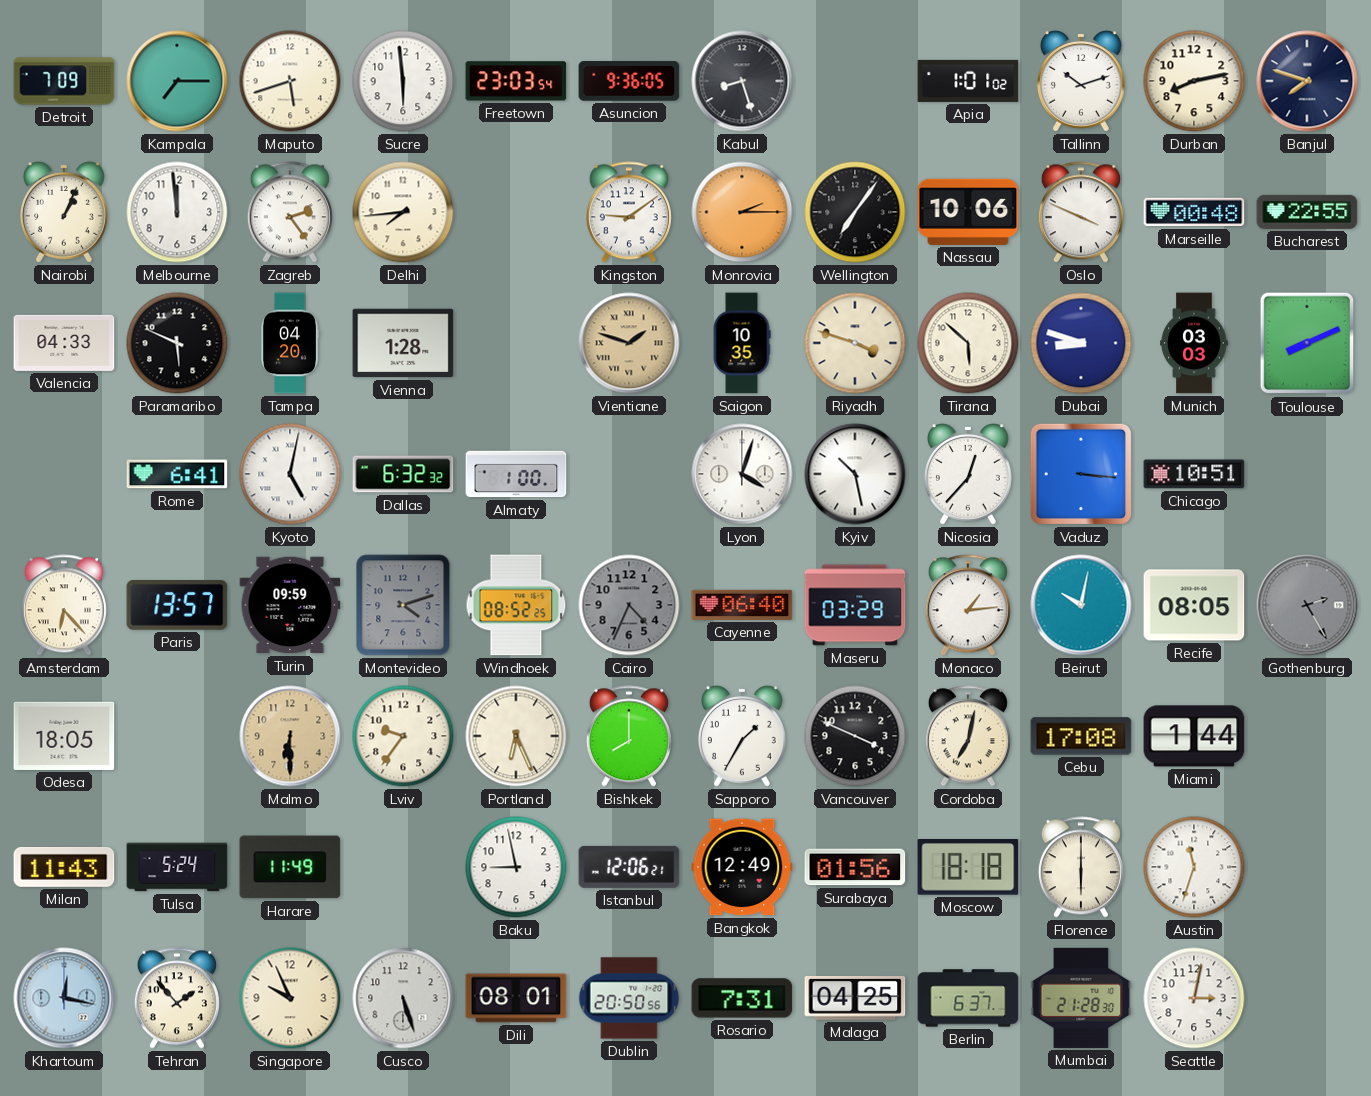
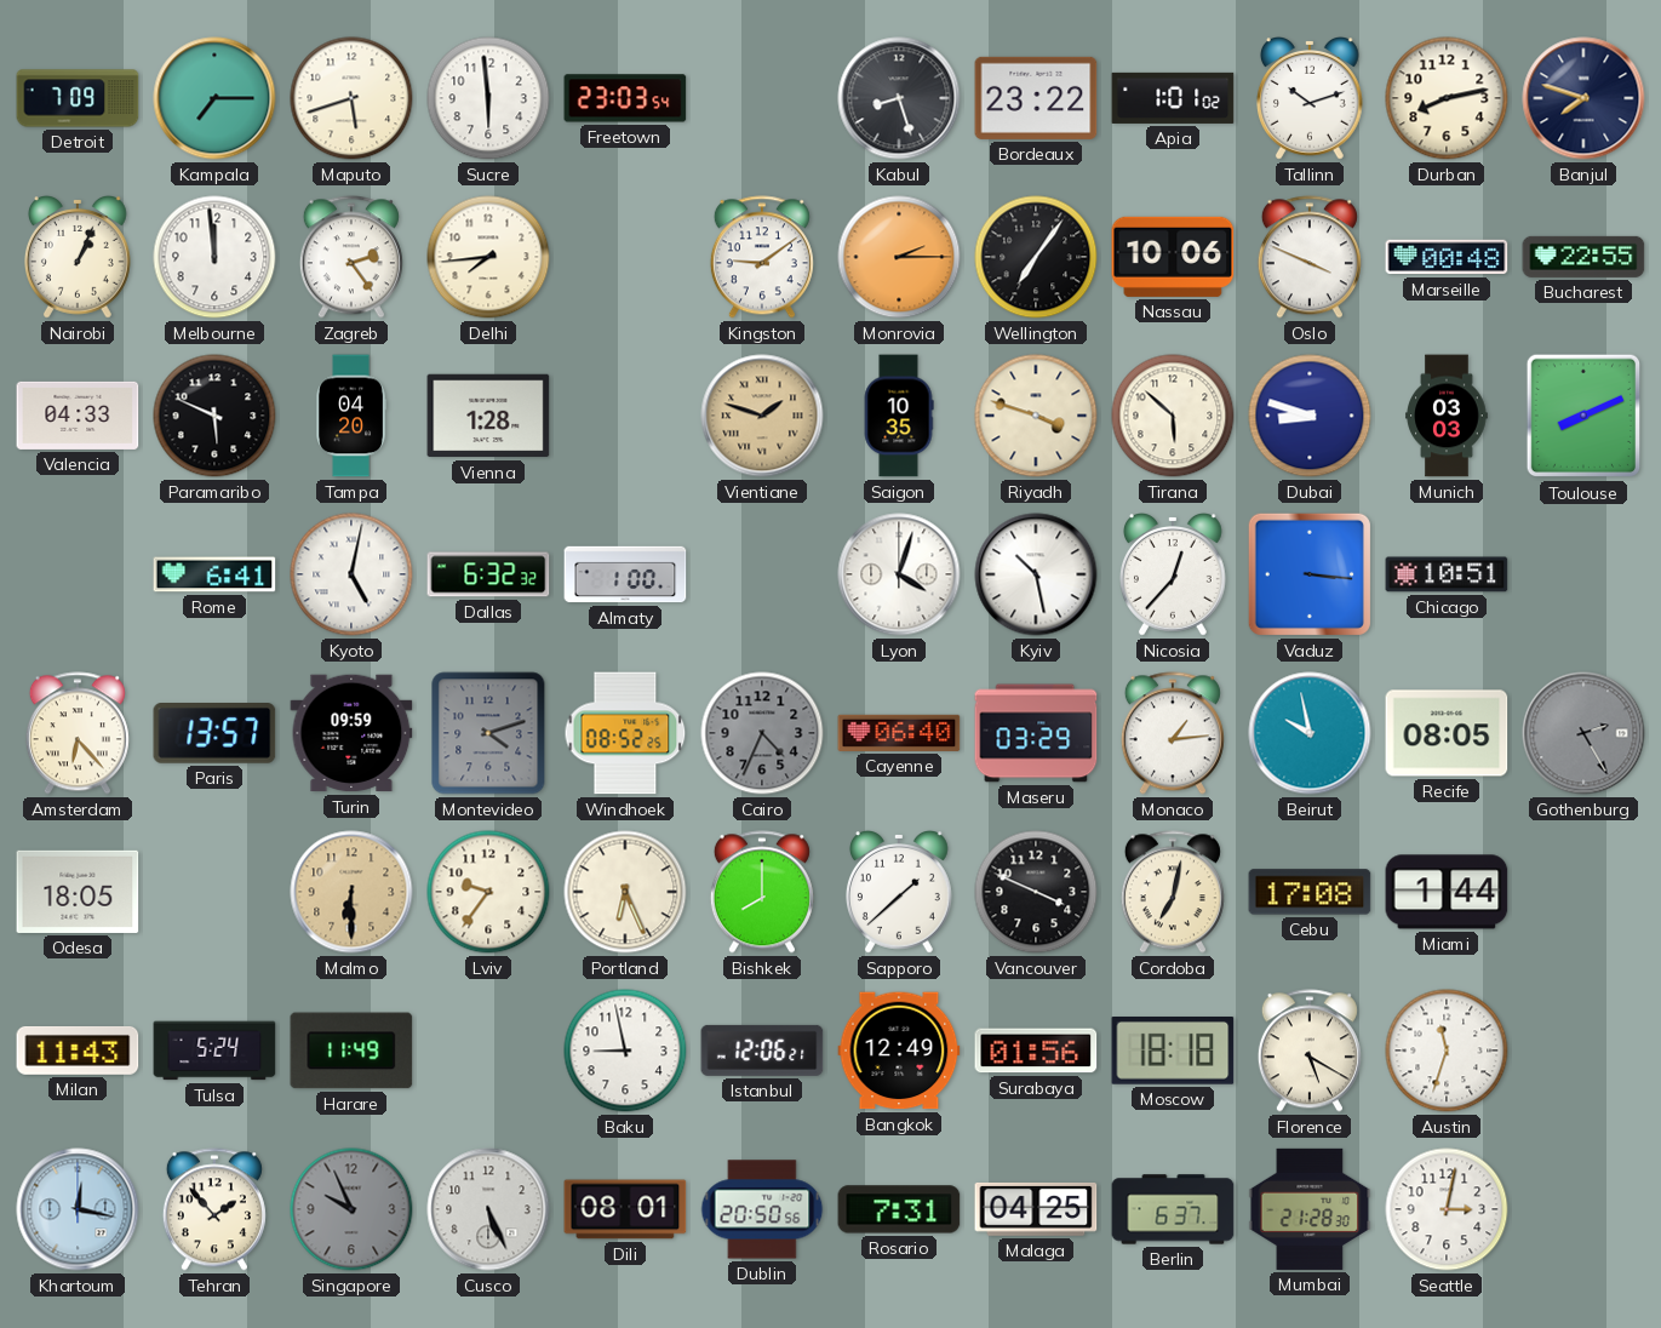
Asuncion: 9:36 -> none
Bordeaux: none -> 23:22
Beirut: 10:02 -> 9:58
Sapporo: 1:35 -> 1:38
Florence: 6:00 -> 5:20
Singapore dial: cream -> grey
Cusco: 5:27 -> 5:26
